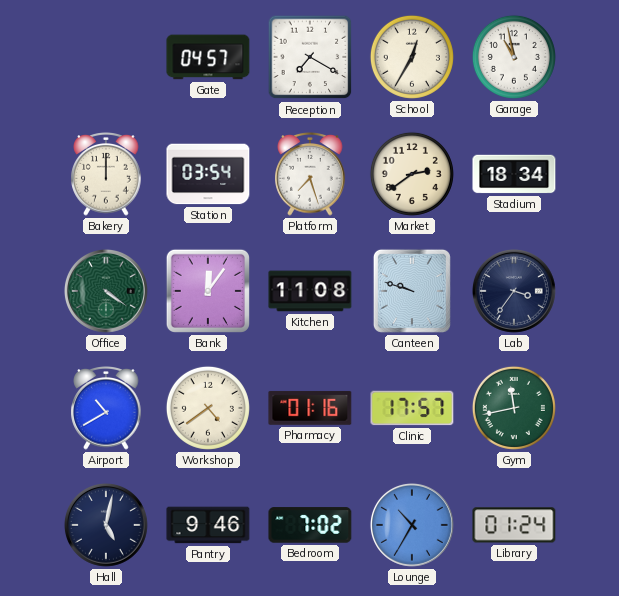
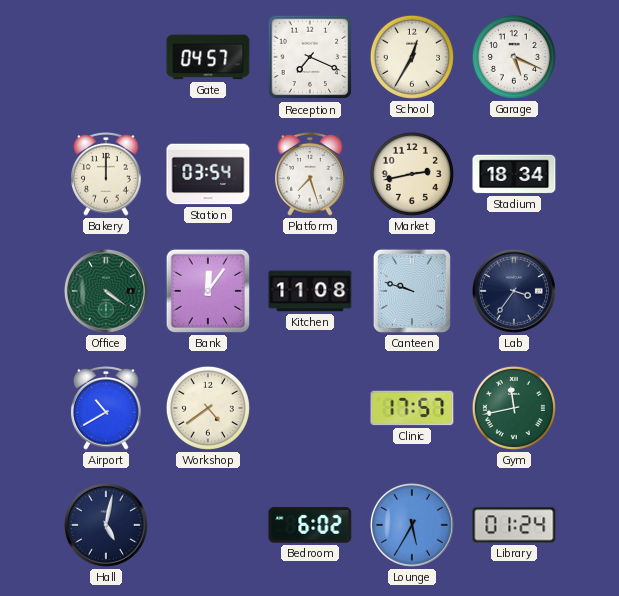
Reception: 7:20 -> 7:19
Garage: 10:58 -> 5:19
Market: 2:39 -> 2:43
Pharmacy: 01:16 -> none
Pantry: 9:46 -> none
Bedroom: 7:02 -> 6:02
Lounge: 10:35 -> 5:35
